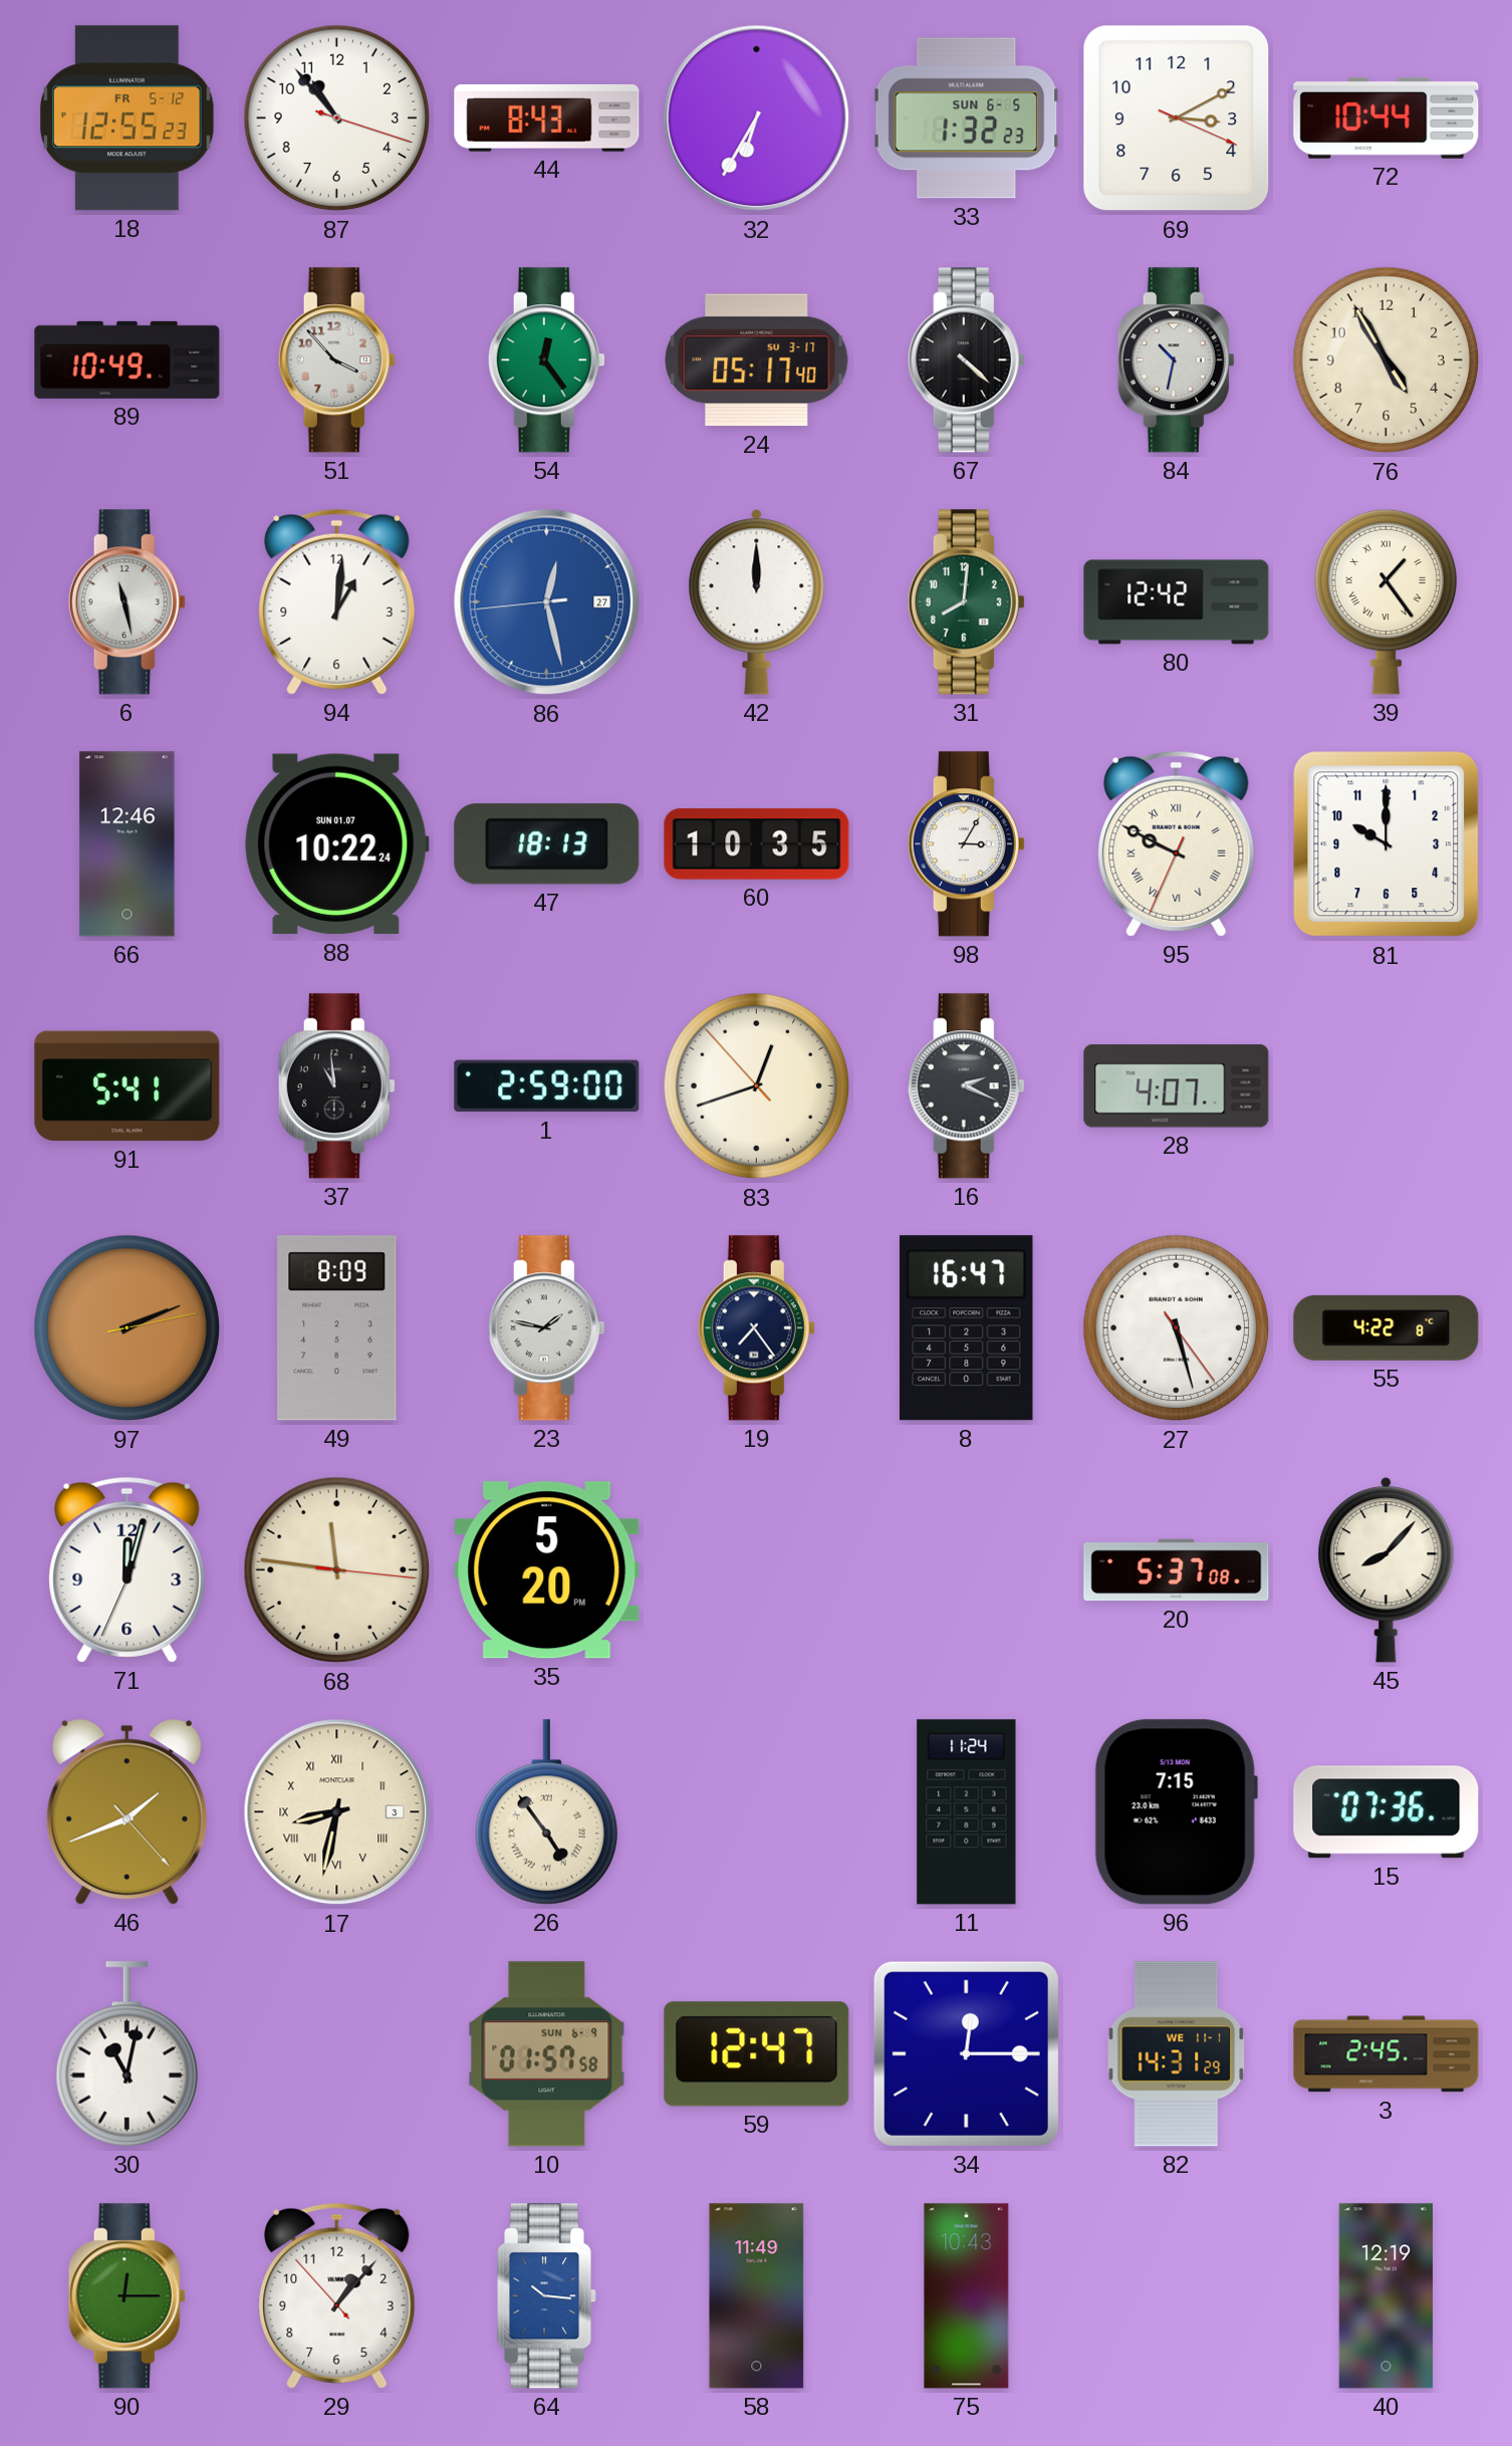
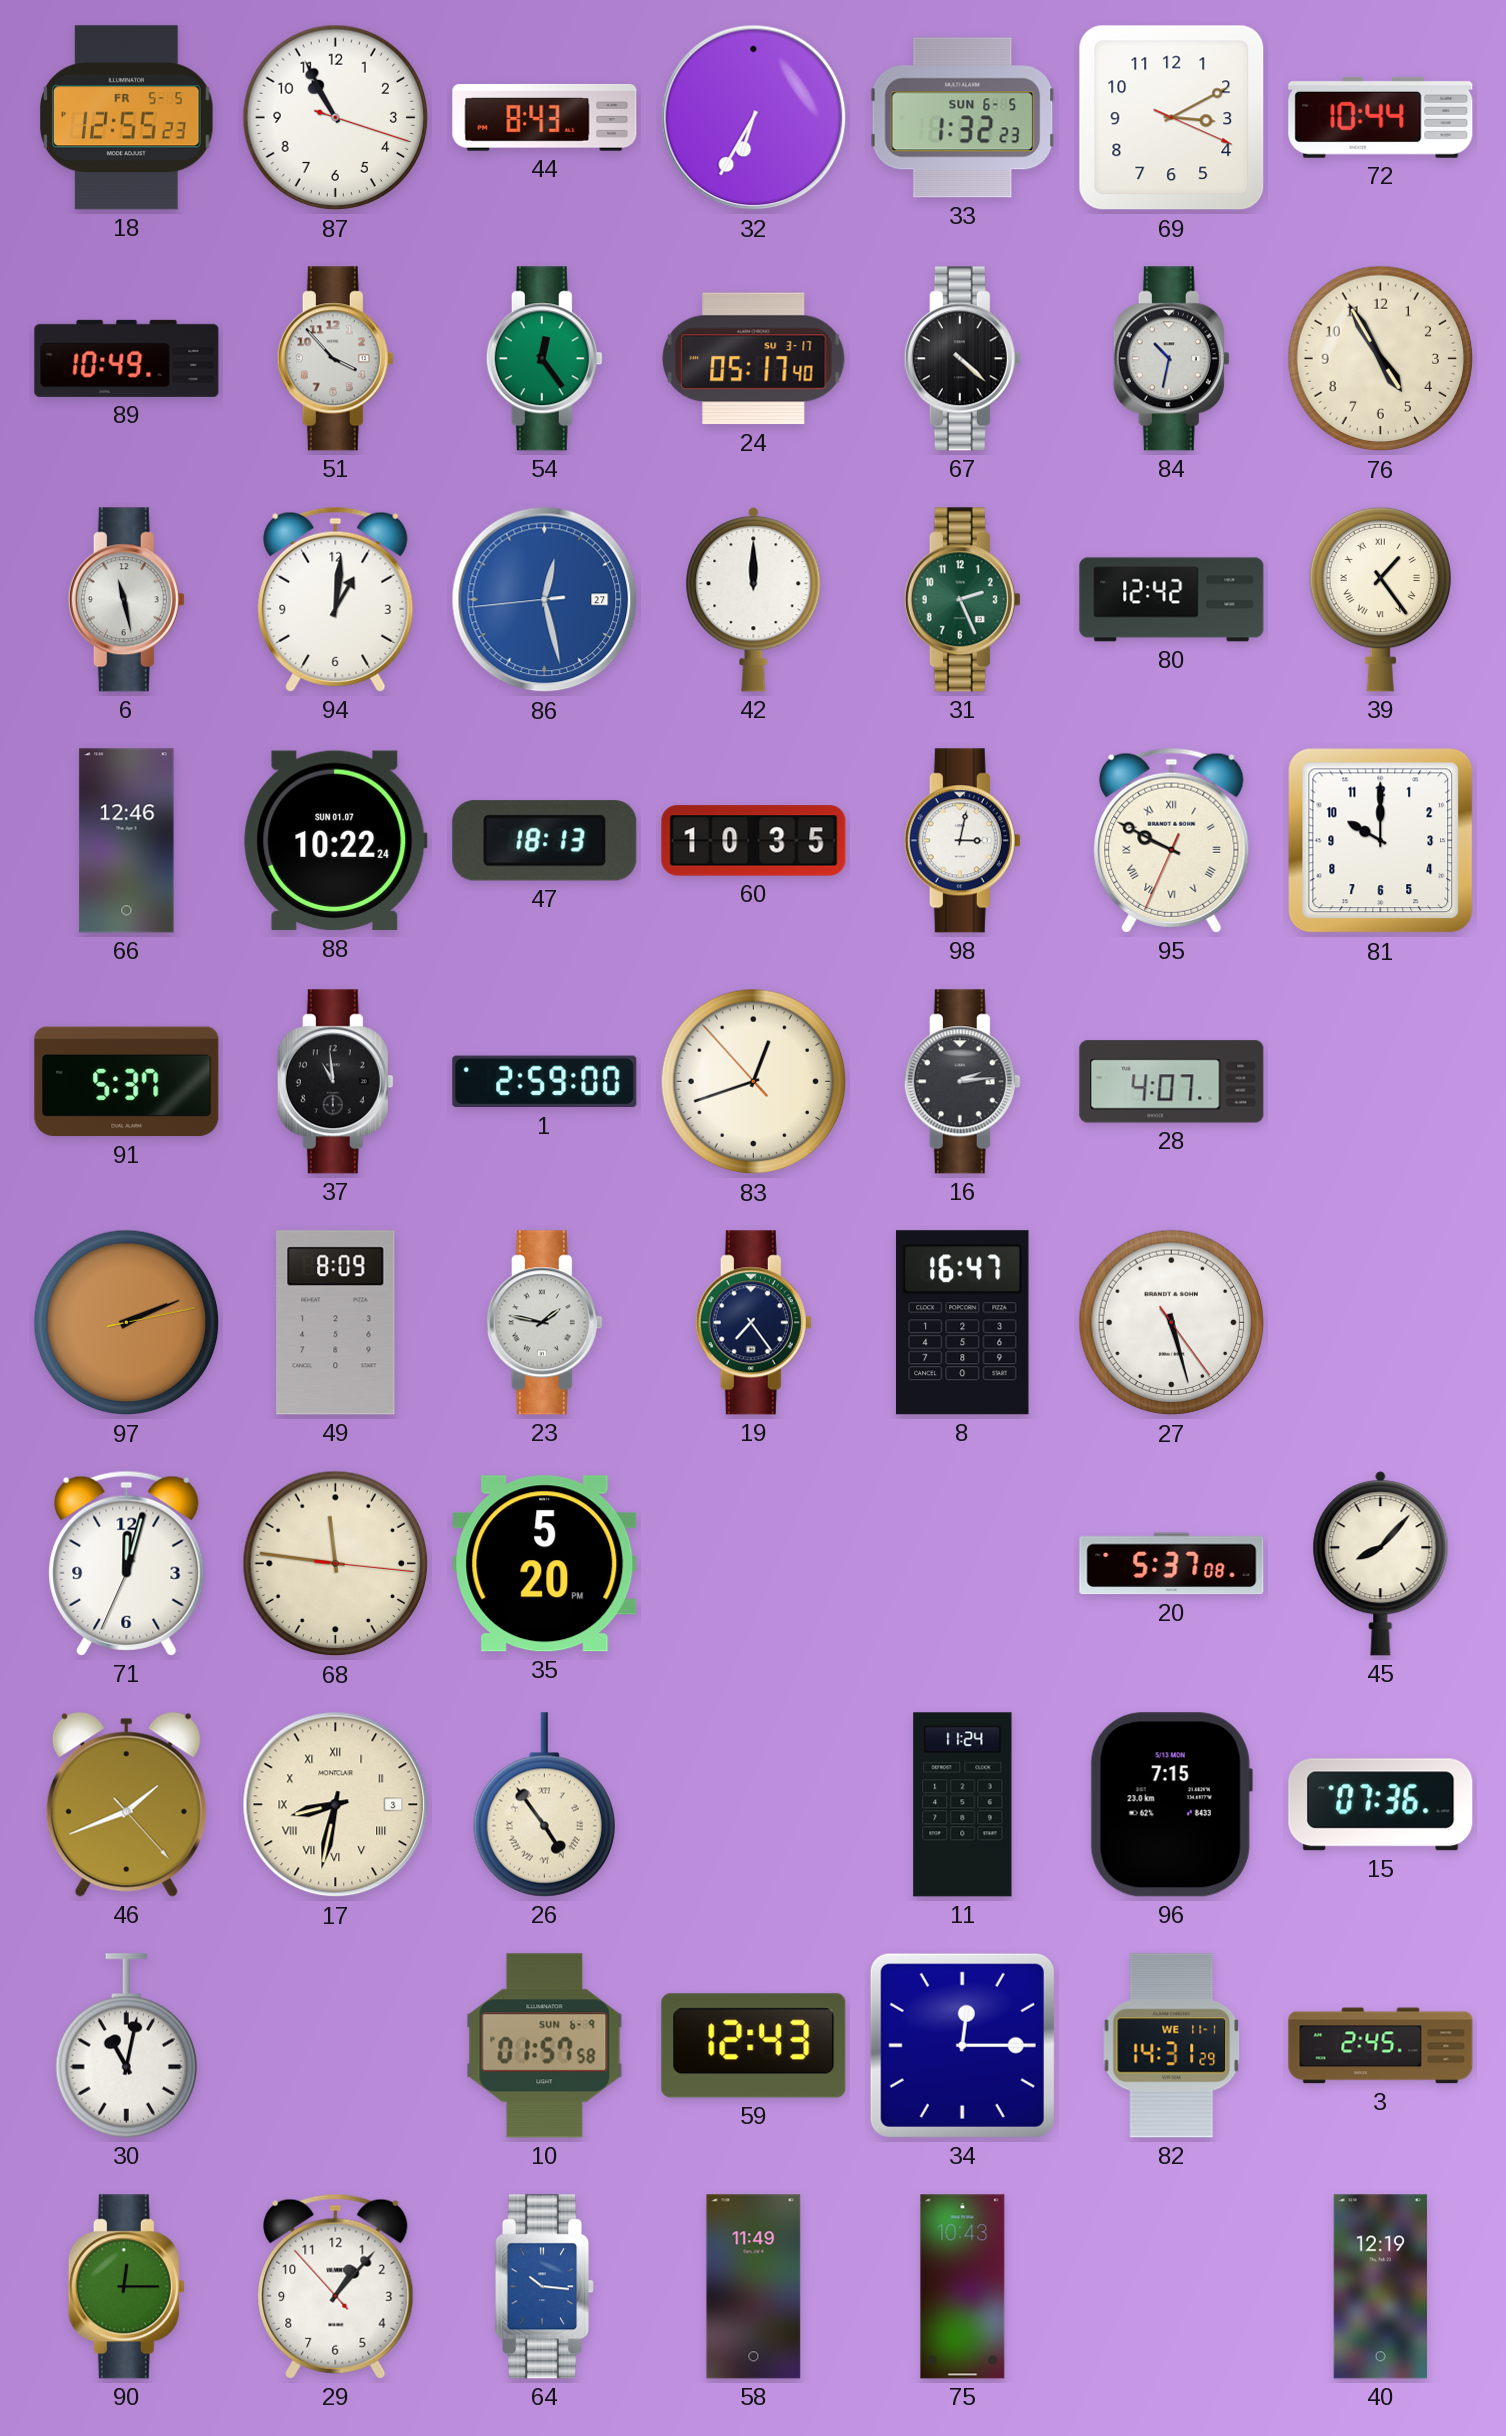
18 date: FR 5-12 -> FR 5-5
87: 10:53 -> 10:55
31: 8:01 -> 2:26
98: 3:05 -> 3:02
91: 5:41 -> 5:37
16: 2:19 -> 2:14
55: 4:22 -> none
59: 12:47 -> 12:43
